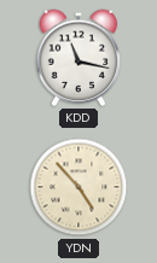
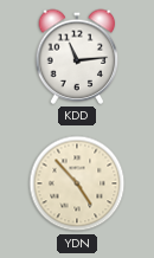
KDD: 11:17 -> 11:14
